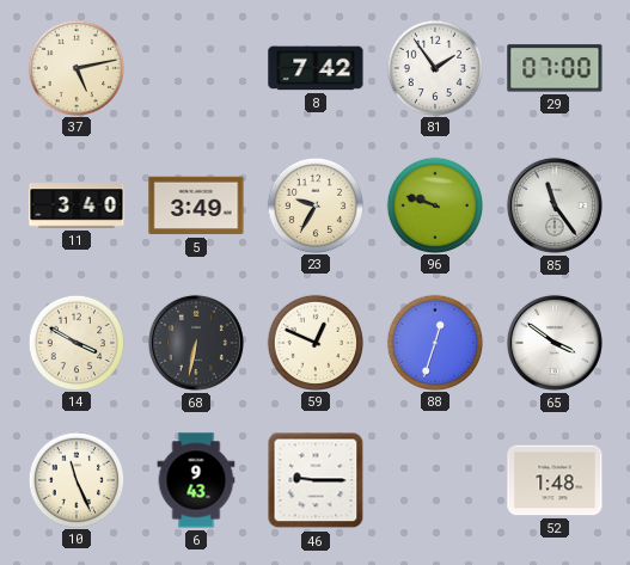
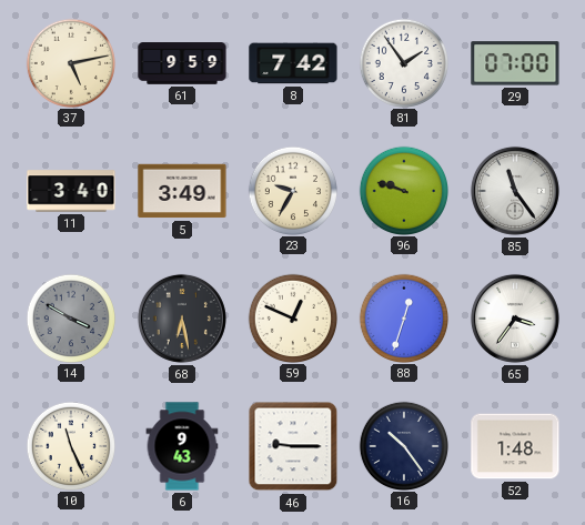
61: none -> 9:59
14 dial: cream -> grey
68: 6:32 -> 6:28
65: 3:51 -> 3:36
16: none -> 10:24
